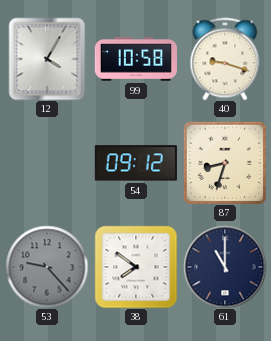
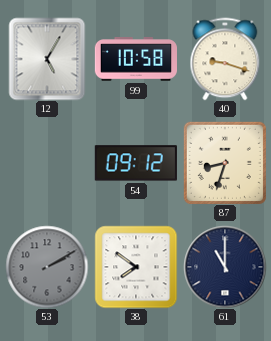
12: 4:05 -> 5:05
53: 9:23 -> 2:10
